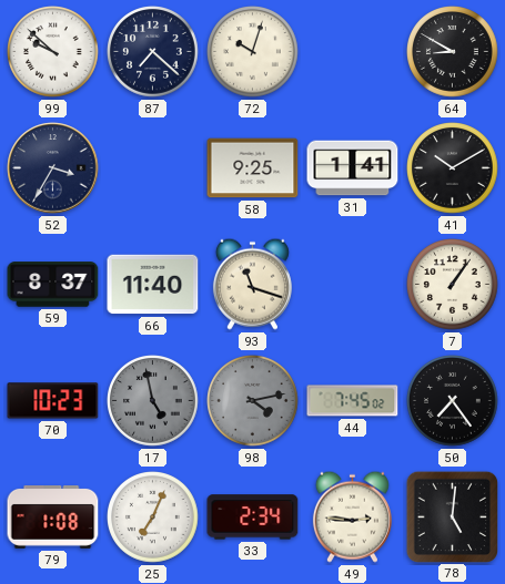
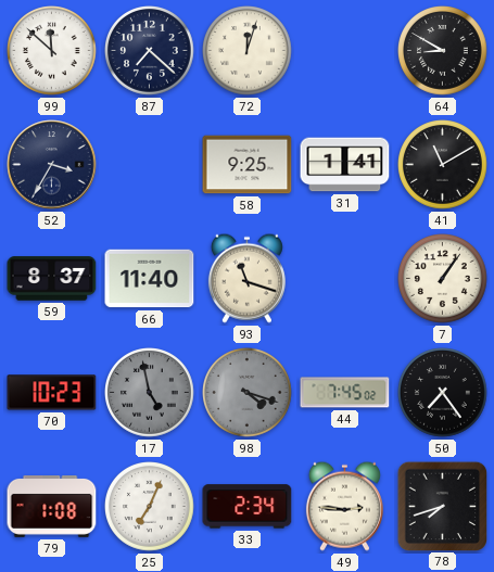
99: 9:52 -> 11:52
72: 10:03 -> 12:03
41: 10:10 -> 11:10
98: 4:13 -> 4:18
78: 5:01 -> 7:42
